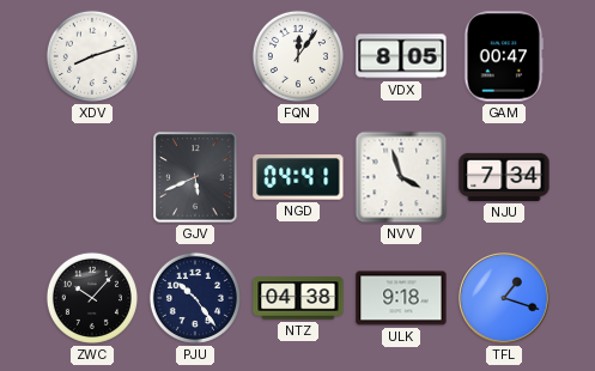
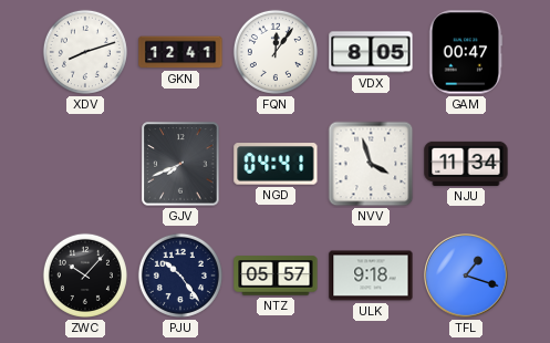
GKN: none -> 12:41
GJV: 5:41 -> 7:41
NJU: 7:34 -> 11:34
NTZ: 04:38 -> 05:57
